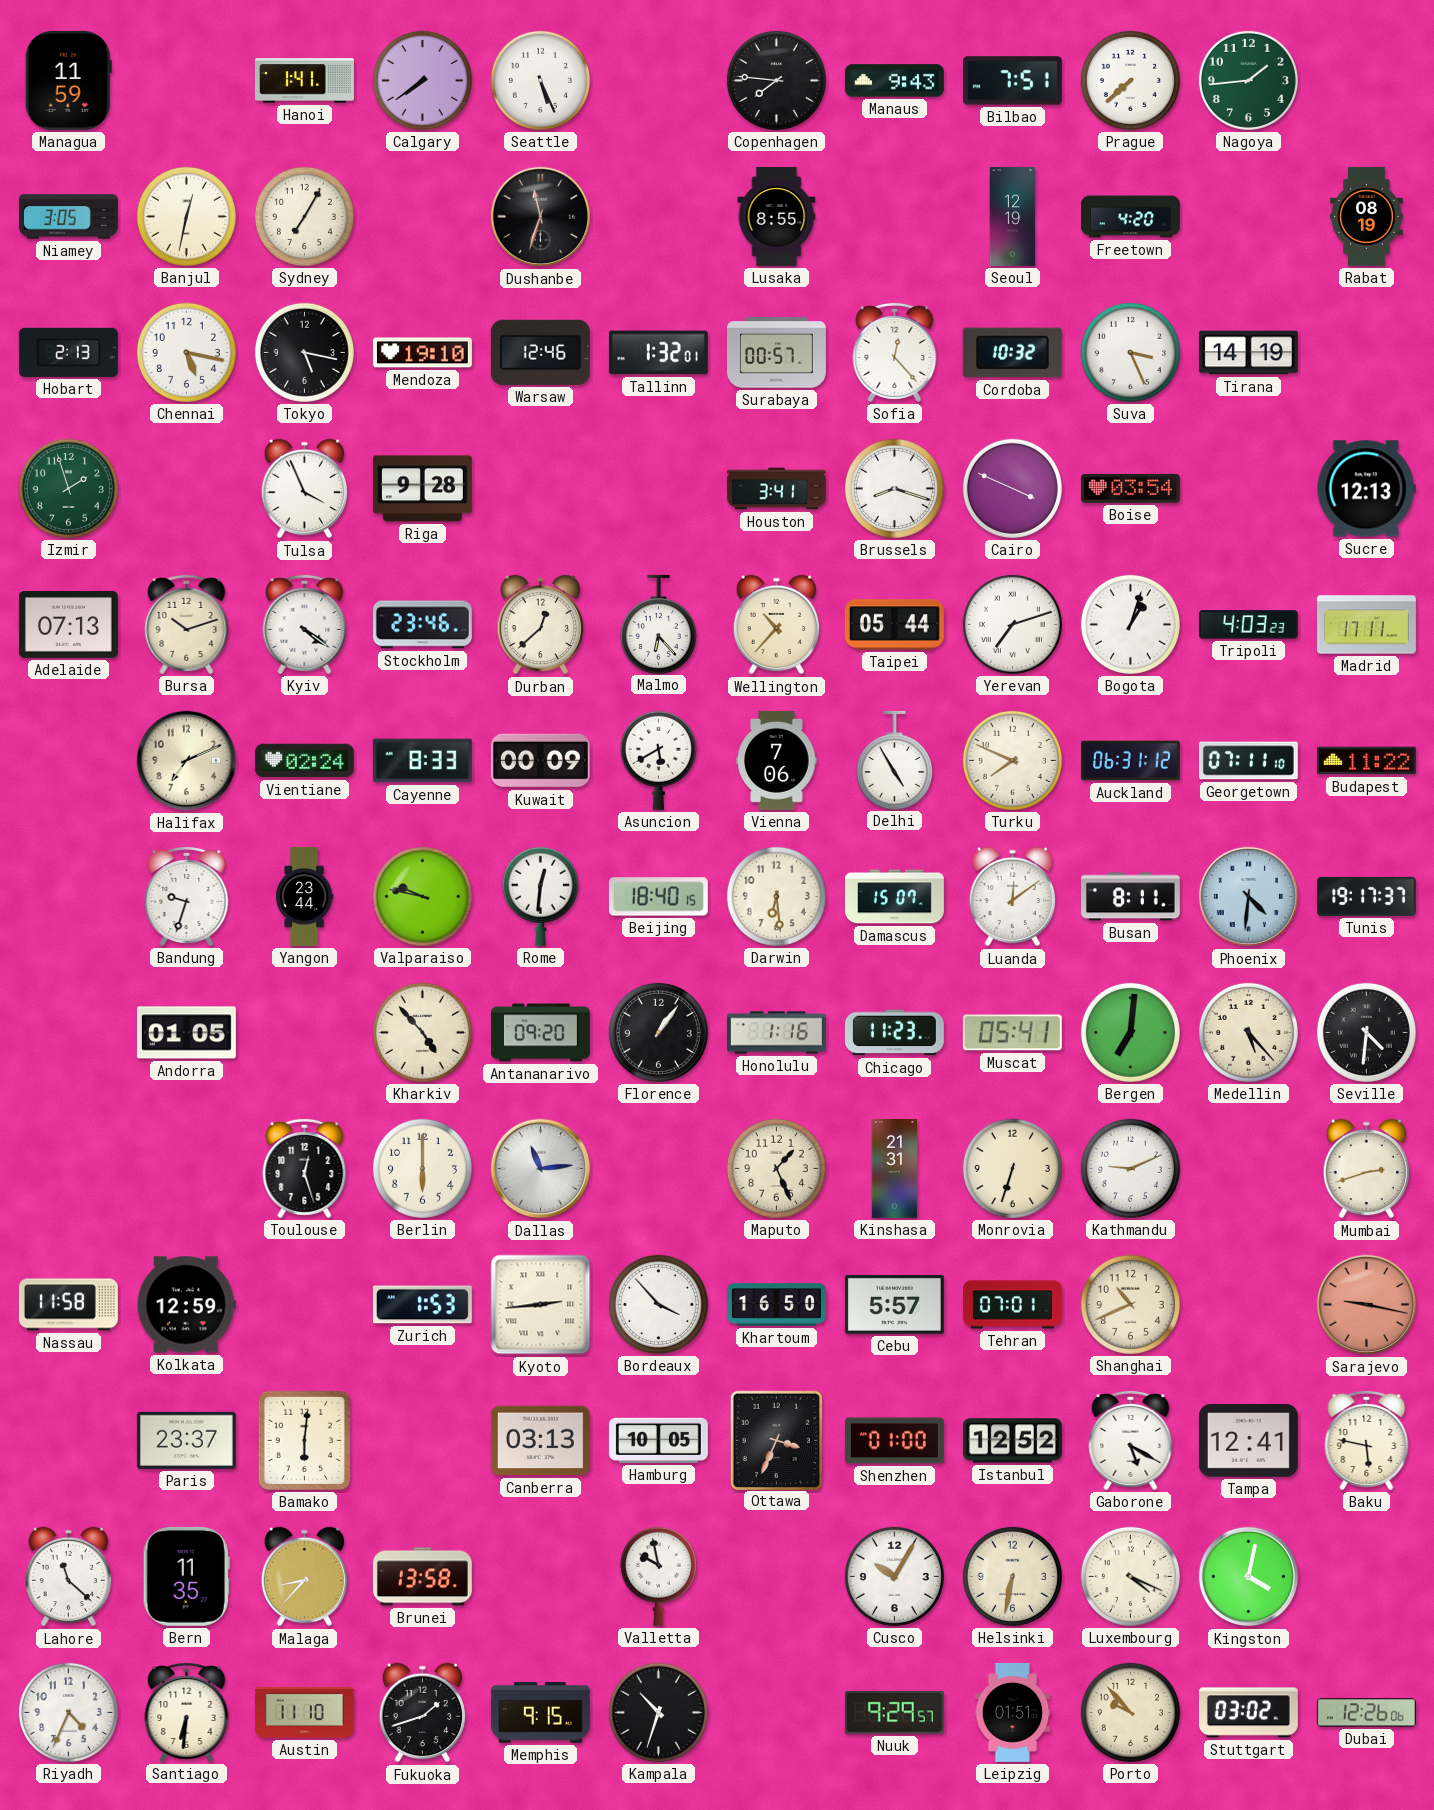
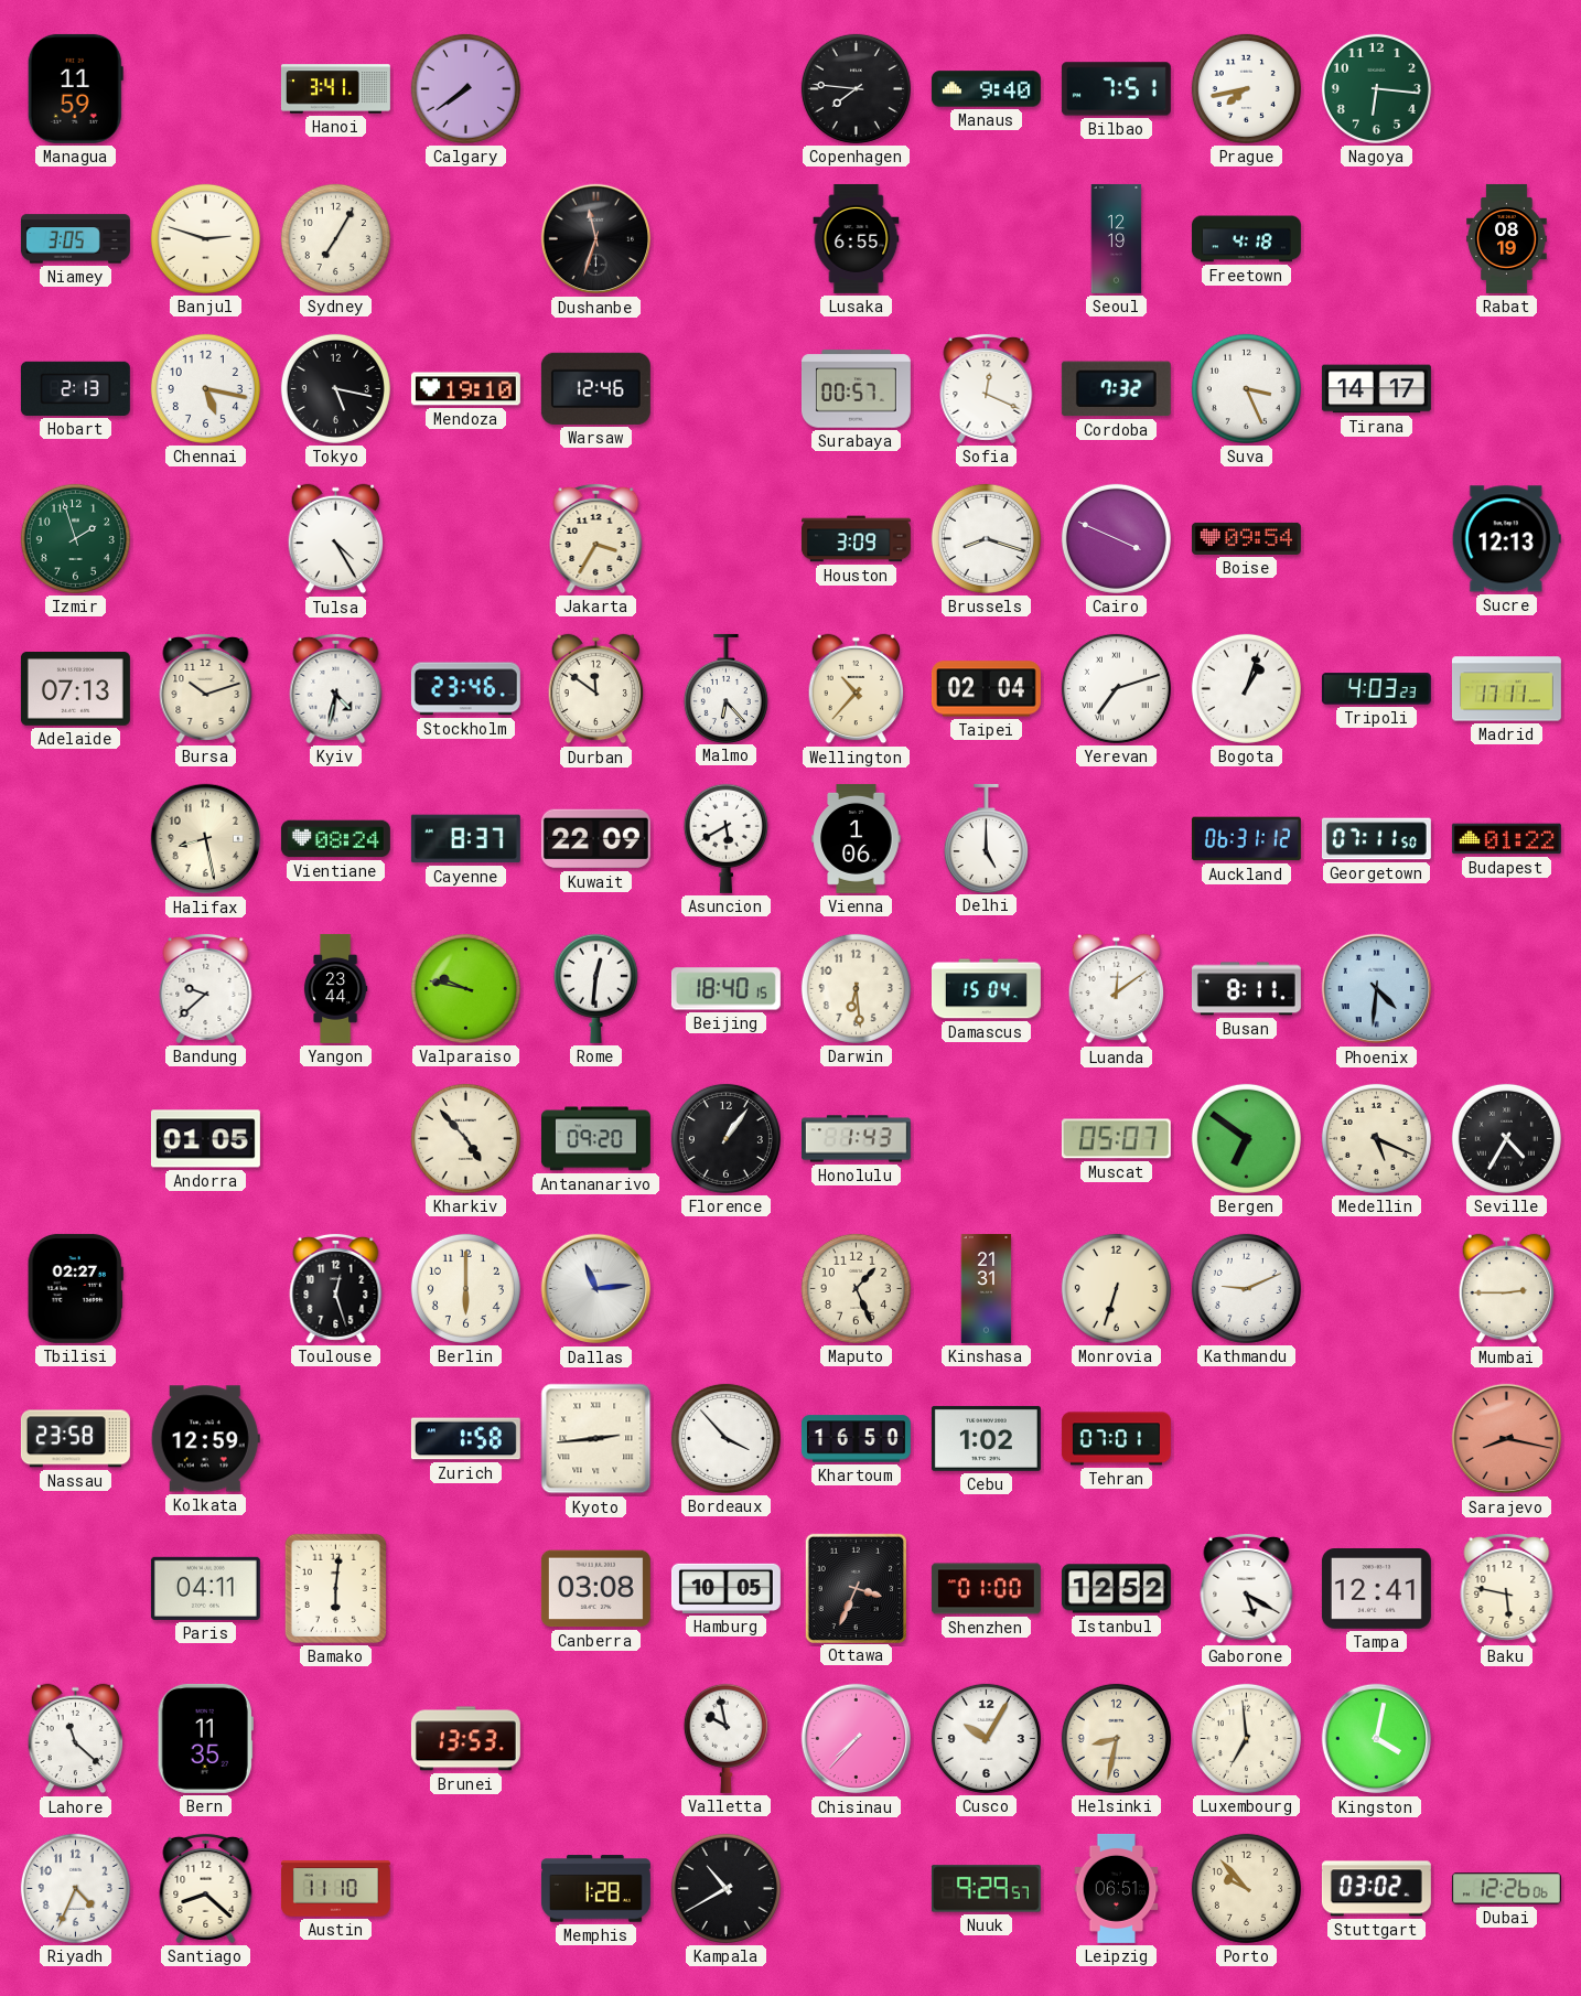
Hanoi: 1:41 -> 3:41
Seattle: 5:26 -> none
Manaus: 9:43 -> 9:40
Prague: 7:38 -> 7:43
Nagoya: 1:44 -> 6:16
Banjul: 12:32 -> 2:48
Lusaka: 8:55 -> 6:55
Freetown: 4:20 -> 4:18
Tallinn: 1:32 -> none
Sofia: 12:23 -> 12:19
Cordoba: 10:32 -> 7:32
Tirana: 14:19 -> 14:17
Tulsa: 3:56 -> 4:25
Riga: 9:28 -> none
Jakarta: none -> 3:35
Houston: 3:41 -> 3:09
Boise: 03:54 -> 09:54
Kyiv: 4:21 -> 4:32
Durban: 12:38 -> 11:51
Taipei: 05:44 -> 02:04
Halifax: 7:11 -> 8:28
Vientiane: 02:24 -> 08:24
Cayenne: 8:33 -> 8:37
Kuwait: 00:09 -> 22:09
Vienna: 7:06 -> 1:06
Delhi: 4:55 -> 5:00
Turku: 7:49 -> none
Georgetown: 07:11:10 -> 07:11:50
Budapest: 11:22 -> 01:22
Bandung: 9:33 -> 9:38
Damascus: 15:07 -> 15:04
Tunis: 19:17 -> none
Honolulu: 1:16 -> 1:43
Chicago: 11:23 -> none
Muscat: 05:41 -> 05:07
Bergen: 7:01 -> 6:51
Medellin: 5:23 -> 5:19
Seville: 4:31 -> 4:35
Tbilisi: none -> 02:27
Mumbai: 2:42 -> 2:45
Nassau: 11:58 -> 23:58
Zurich: 1:53 -> 1:58
Cebu: 5:57 -> 1:02
Shanghai: 10:41 -> none
Sarajevo: 9:17 -> 8:17
Paris: 23:37 -> 04:11
Canberra: 03:13 -> 03:08
Malaga: 8:37 -> none
Brunei: 13:58 -> 13:53
Chisinau: none -> 7:37
Helsinki: 6:32 -> 8:32
Luxembourg: 4:19 -> 6:59
Santiago: 6:31 -> 8:22
Fukuoka: 1:42 -> none
Memphis: 9:15 -> 1:28
Kampala: 10:33 -> 10:40
Leipzig: 01:51 -> 06:51
